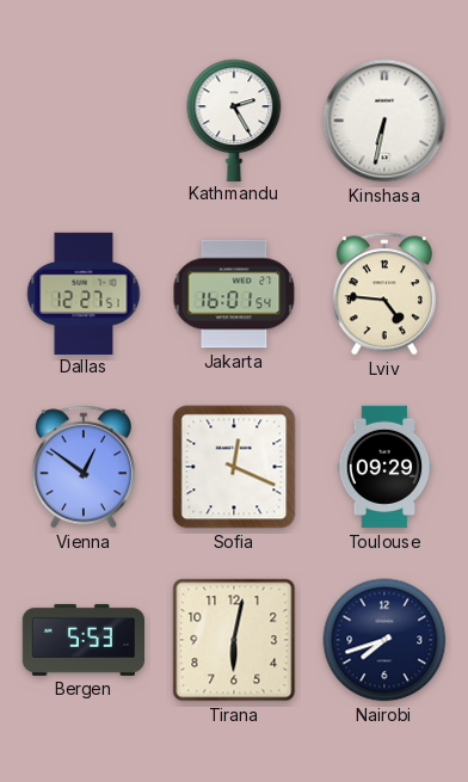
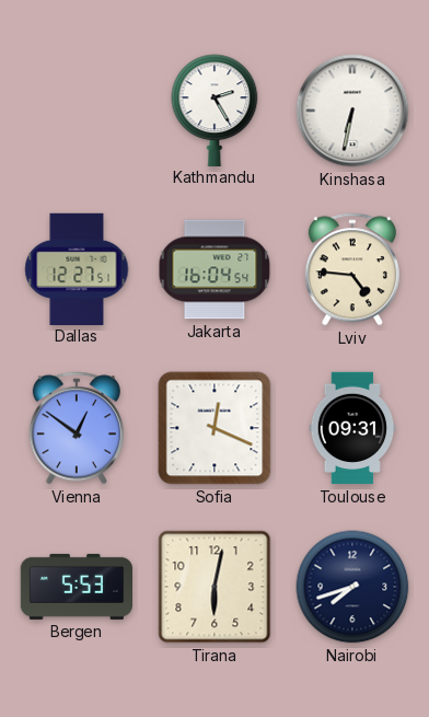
Jakarta: 16:01 -> 16:04
Toulouse: 09:29 -> 09:31
